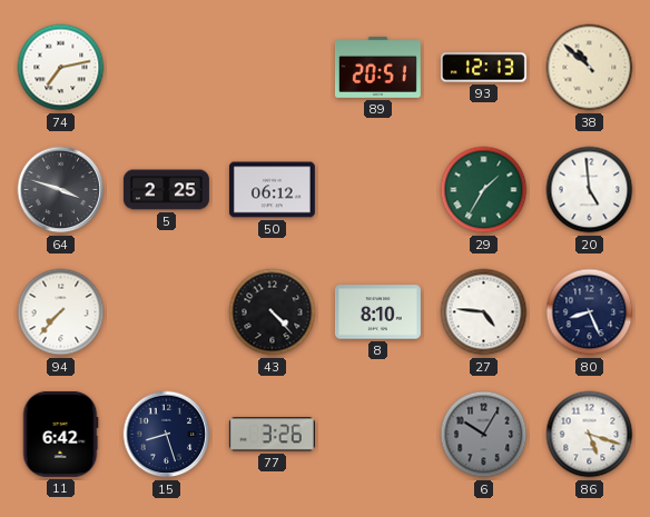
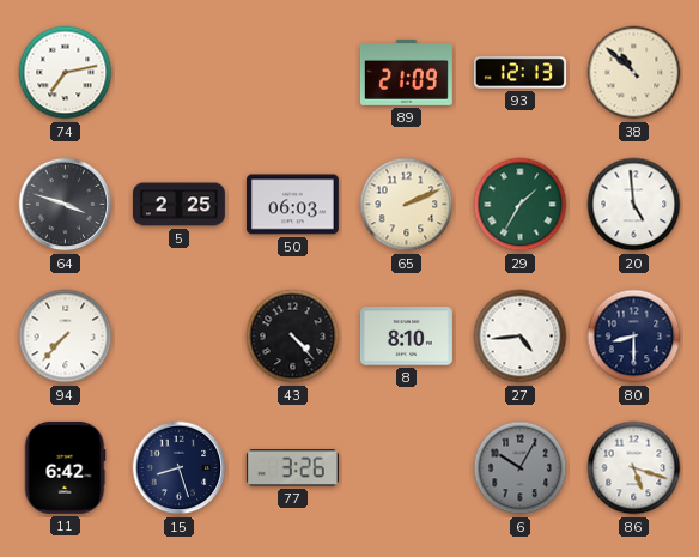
89: 20:51 -> 21:09
50: 06:12 -> 06:03
65: none -> 2:11
27: 4:46 -> 4:44
80: 8:26 -> 8:30
